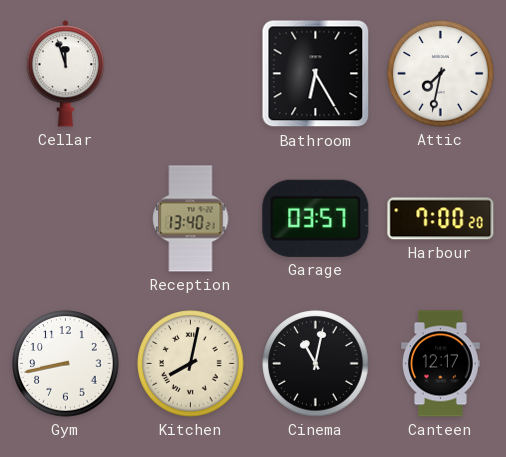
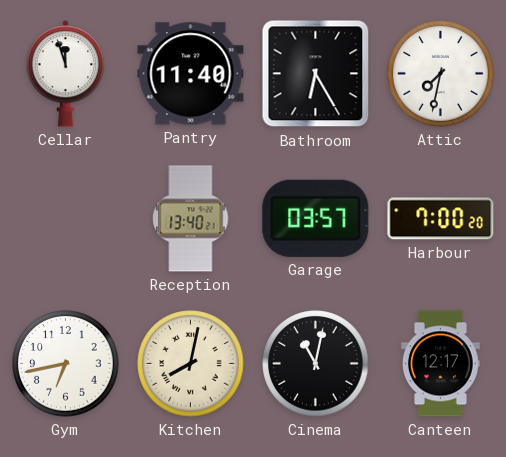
Pantry: none -> 11:40
Gym: 8:43 -> 6:43
